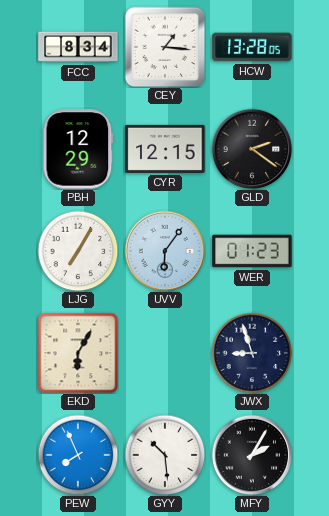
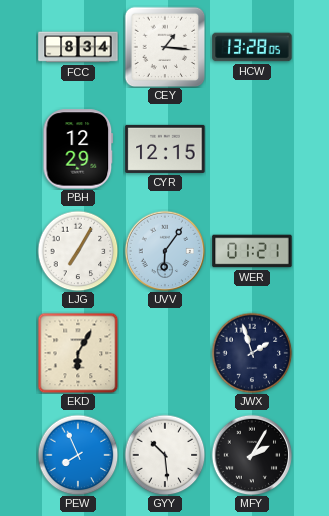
GLD: 2:21 -> none
WER: 01:23 -> 01:21
JWX: 8:57 -> 1:57
